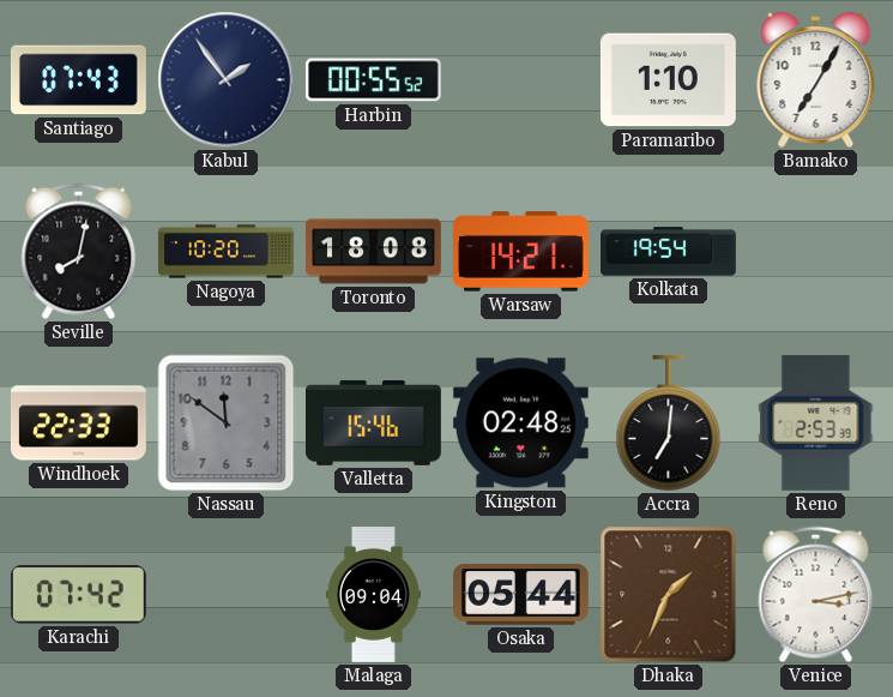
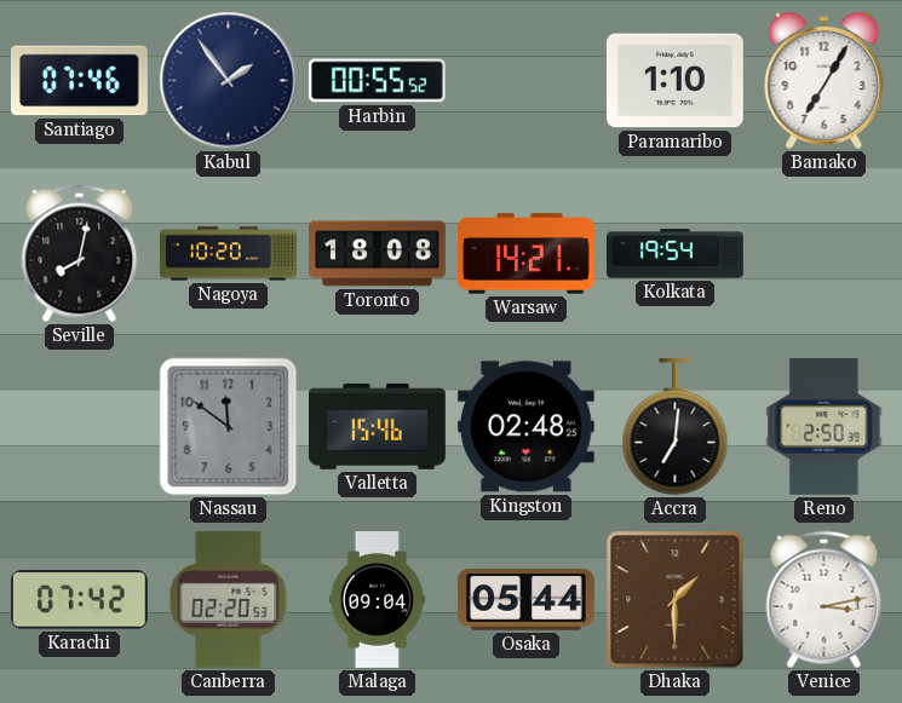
Santiago: 07:43 -> 07:46
Windhoek: 22:33 -> none
Reno: 2:53 -> 2:50
Canberra: none -> 02:20
Dhaka: 1:34 -> 1:30
